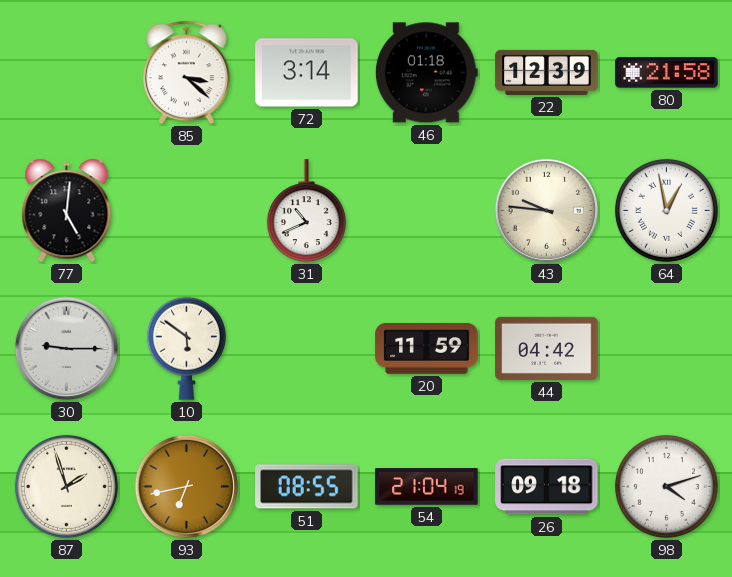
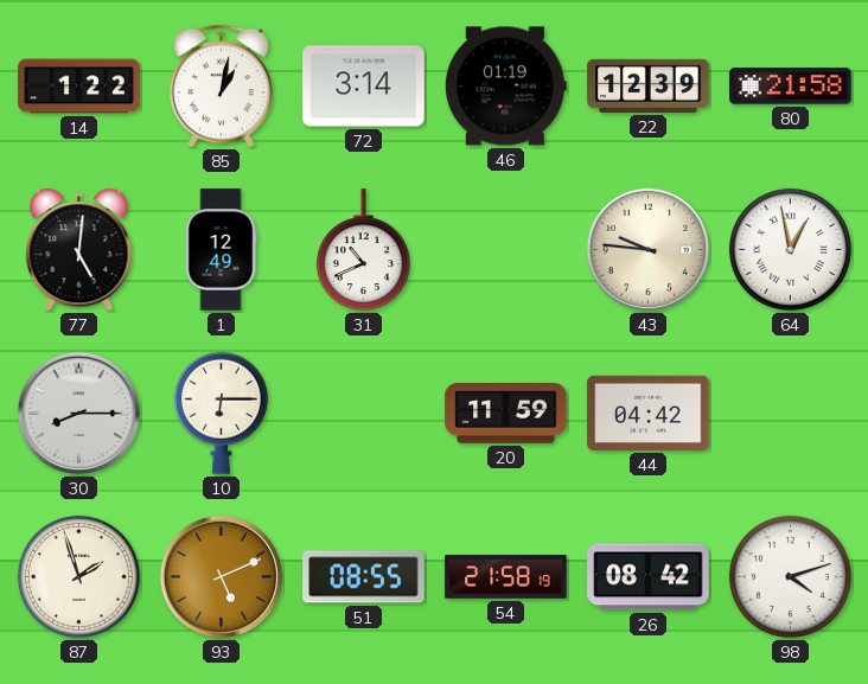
14: none -> 1:22
85: 3:22 -> 1:02
46: 01:18 -> 01:19
1: none -> 12:49
30: 9:15 -> 8:15
10: 5:51 -> 6:15
93: 6:43 -> 5:11
54: 21:04 -> 21:58
26: 09:18 -> 08:42
